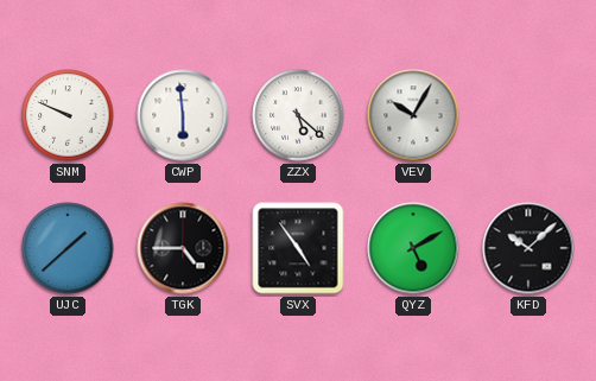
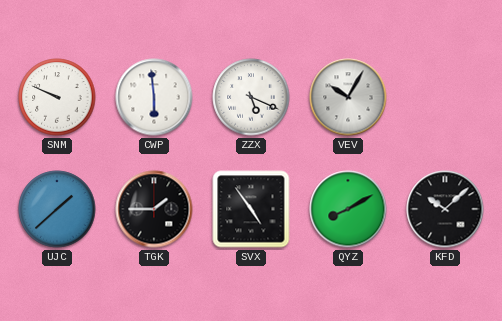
ZZX: 5:22 -> 5:19
TGK: 4:45 -> 1:45
QYZ: 5:10 -> 8:10
